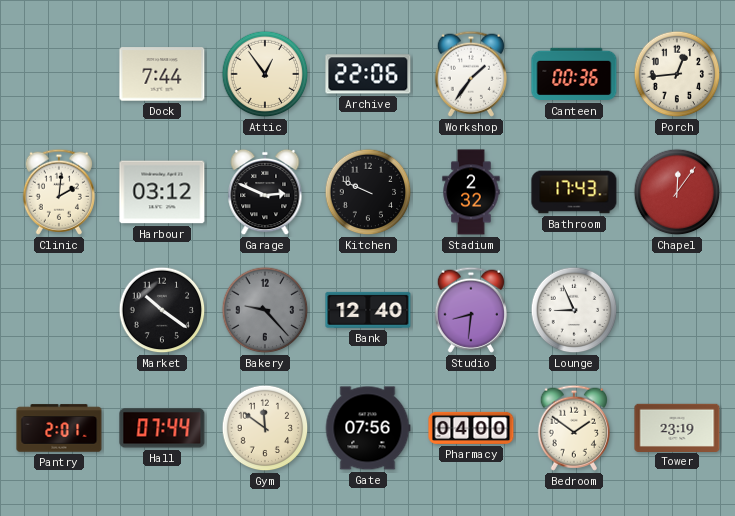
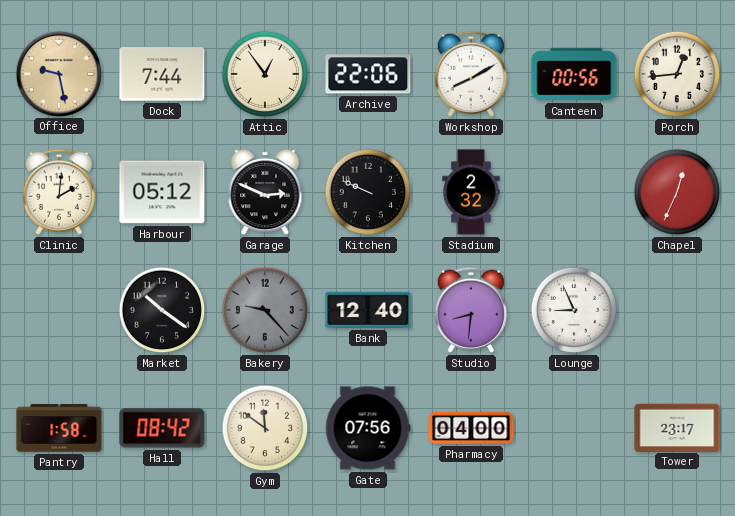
Office: none -> 9:28
Workshop: 1:36 -> 8:10
Canteen: 00:36 -> 00:56
Harbour: 03:12 -> 05:12
Bathroom: 17:43 -> none
Chapel: 12:06 -> 12:34
Pantry: 2:01 -> 1:58
Hall: 07:44 -> 08:42
Bedroom: 1:51 -> none
Tower: 23:19 -> 23:17
